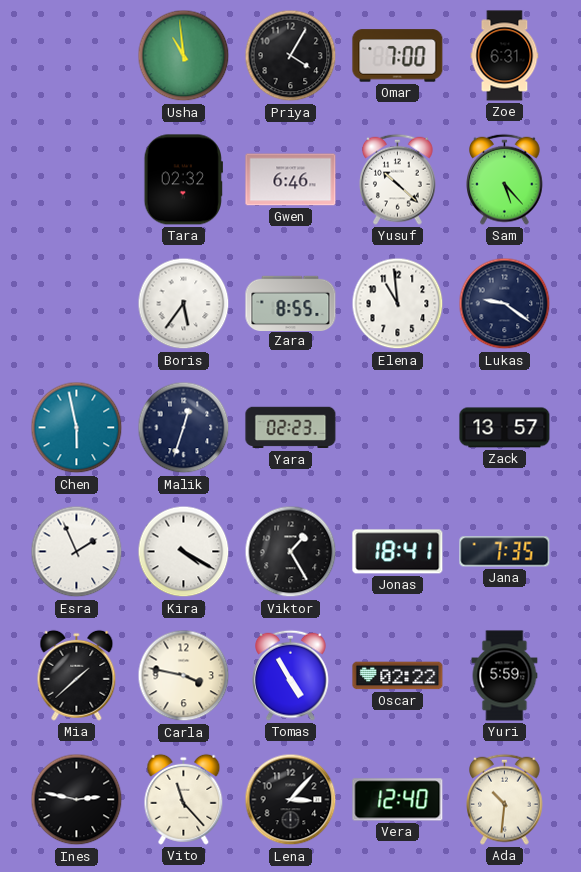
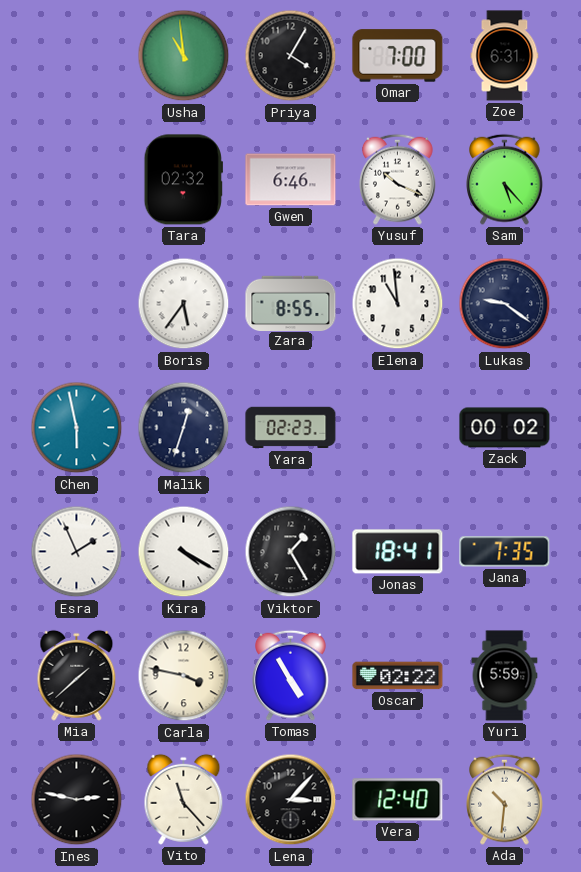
Yusuf: 10:22 -> 10:19
Zack: 13:57 -> 00:02
